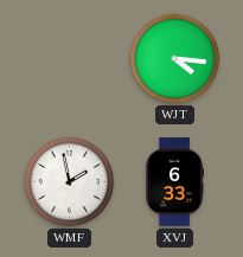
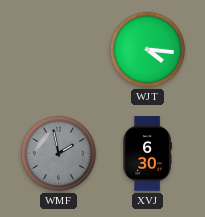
WMF dial: white -> grey
XVJ: 6:33 -> 6:30
